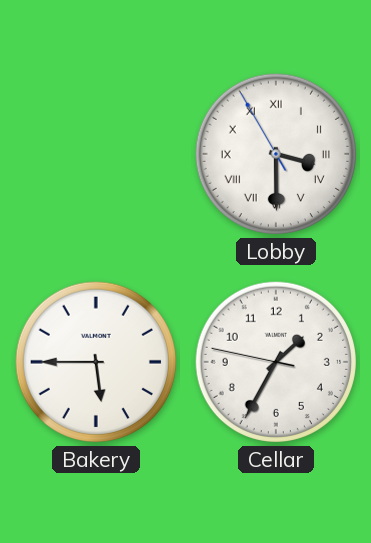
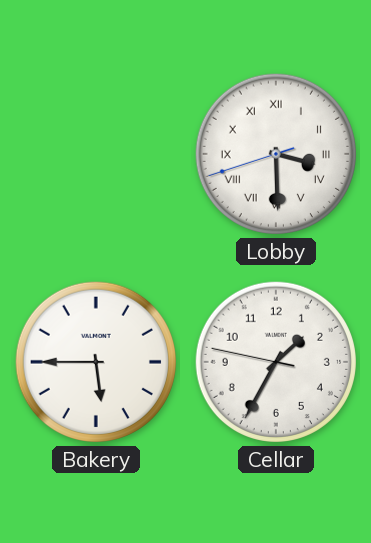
Lobby: 3:29:55 -> 3:29:42
